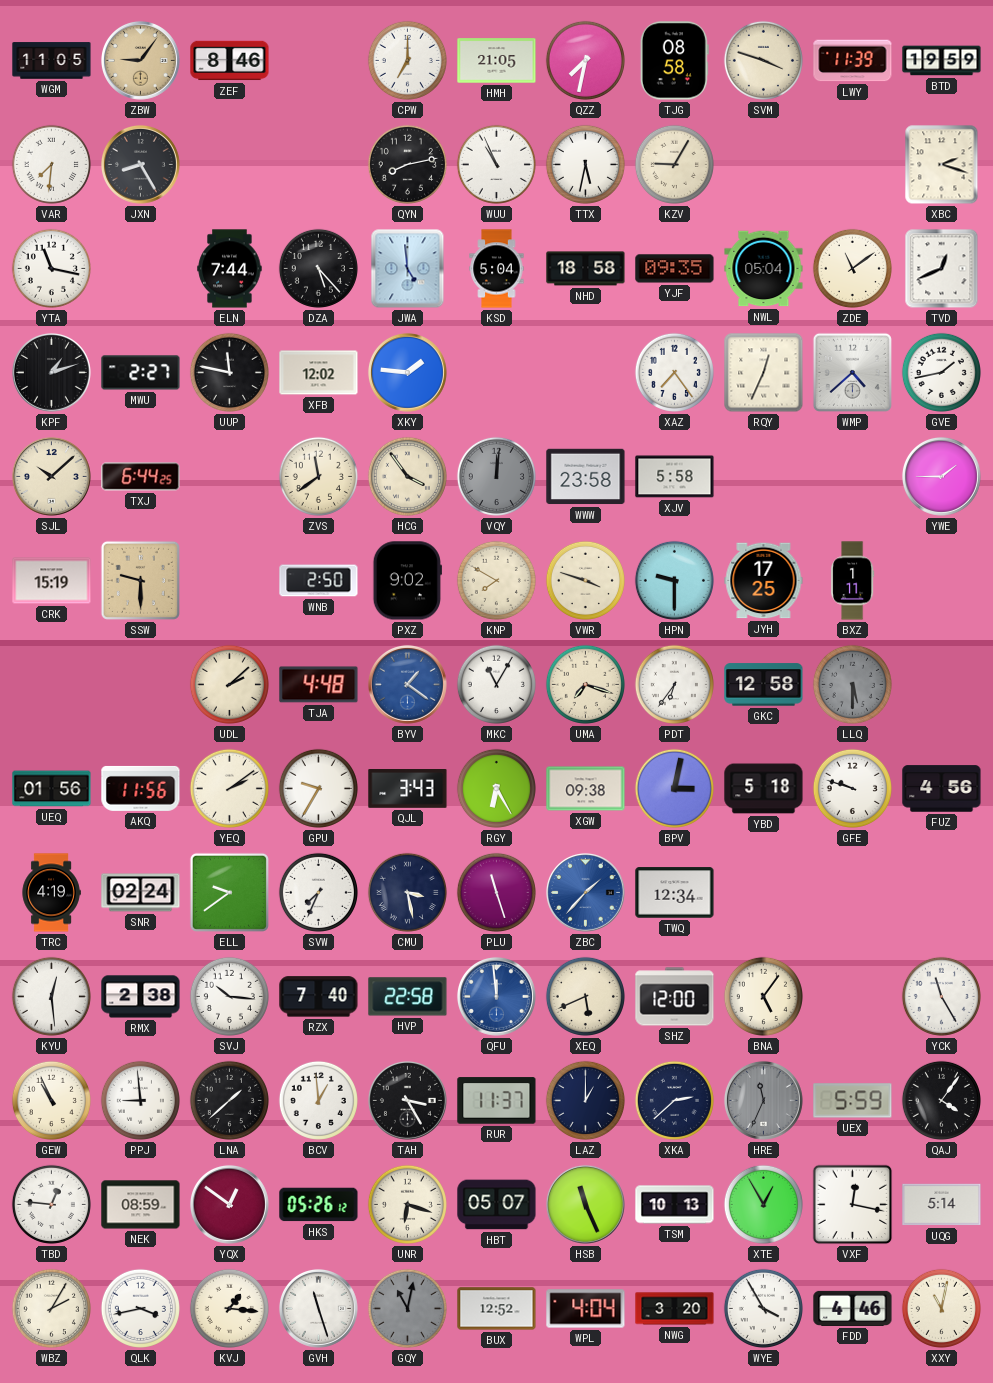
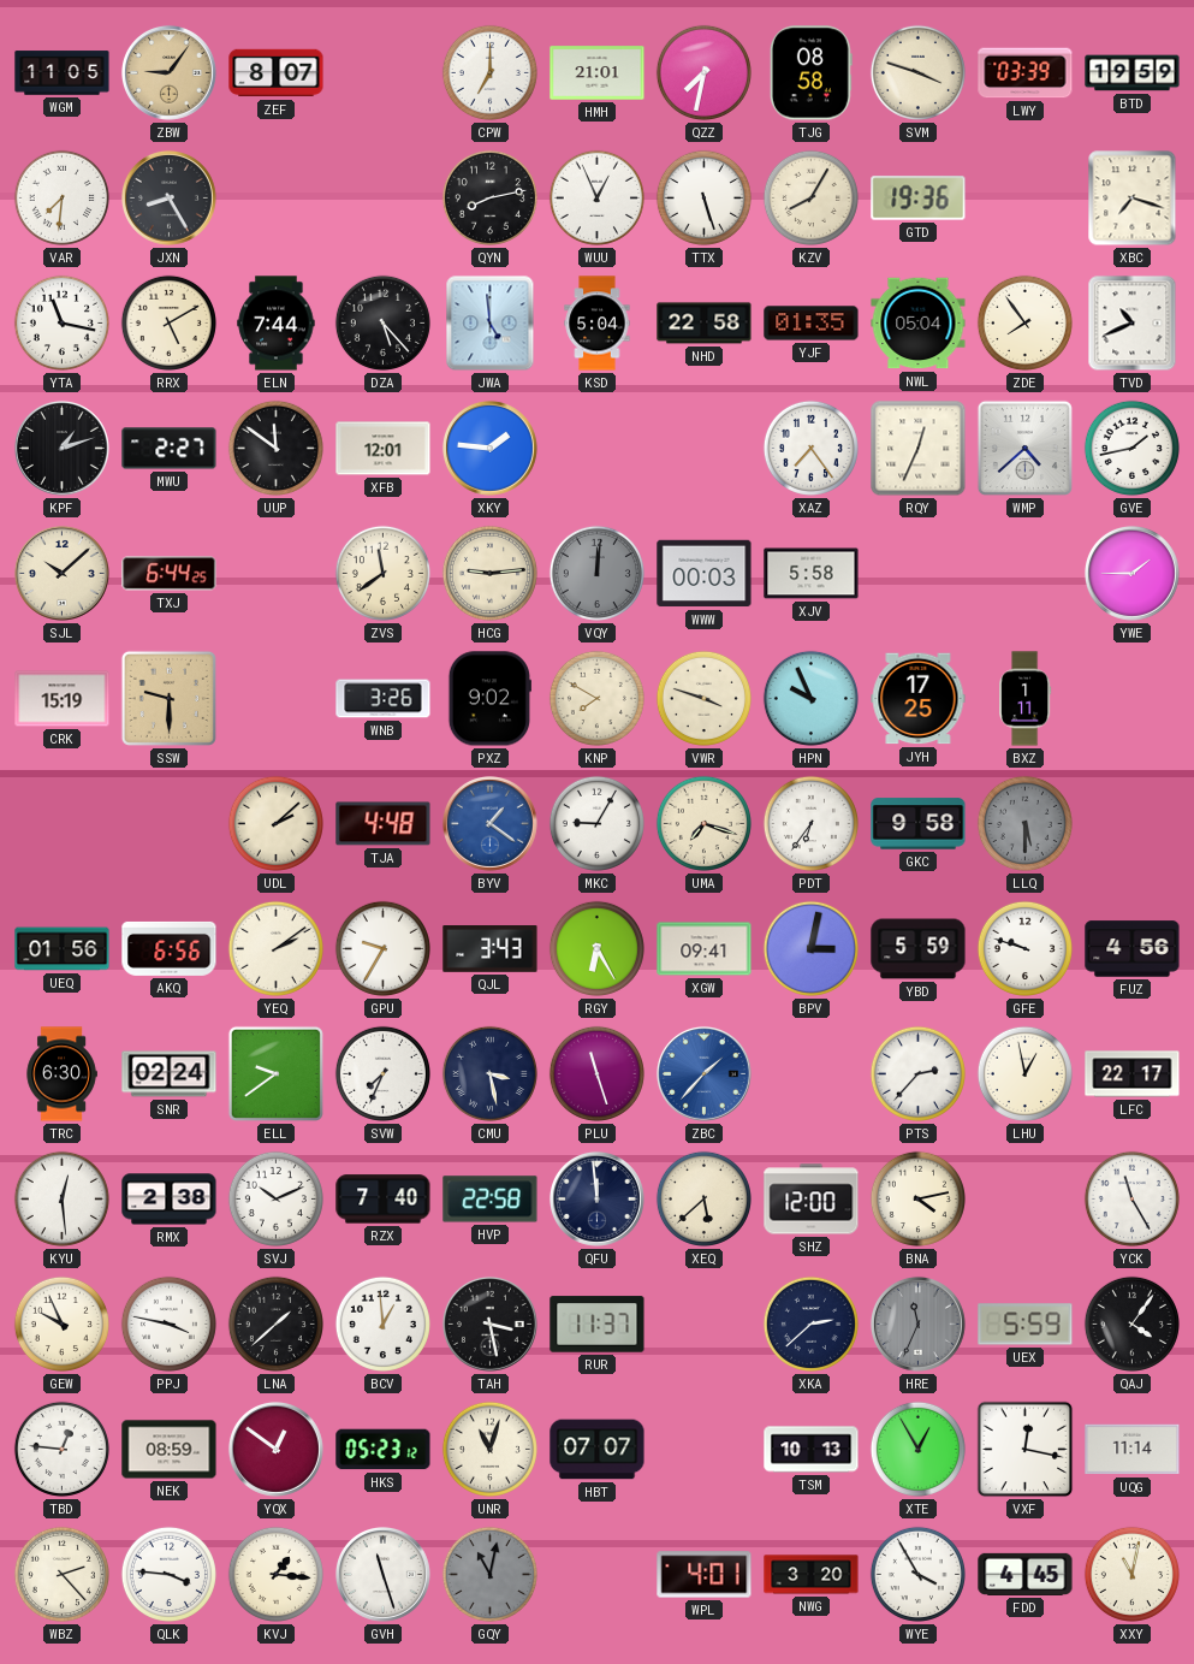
ZEF: 8:46 -> 8:07
HMH: 21:05 -> 21:01
LWY: 11:39 -> 03:39
WUU: 10:56 -> 12:56
TTX: 5:32 -> 5:27
KZV: 9:05 -> 8:05
GTD: none -> 19:36
XBC: 2:18 -> 7:18
RRX: none -> 5:10
NHD: 18:58 -> 22:58
YJF: 09:35 -> 01:35
ZDE: 11:09 -> 7:54
TVD: 12:41 -> 10:41
UUP: 11:47 -> 11:51
XFB: 12:02 -> 12:01
HCG: 3:54 -> 9:14
WWW: 23:58 -> 00:03
WNB: 2:50 -> 3:26
HPN: 9:30 -> 9:56
MKC: 11:05 -> 9:05
GKC: 12:58 -> 9:58
AKQ: 11:56 -> 6:56
XGW: 09:38 -> 09:41
YBD: 5:18 -> 5:59
TRC: 4:19 -> 6:30
TWQ: 12:34 -> none
PTS: none -> 2:37
LHU: none -> 12:58
LFC: none -> 22:17
SVJ: 10:16 -> 10:11
QFU dial: blue -> navy
XEQ: 5:41 -> 5:38
BNA: 5:06 -> 4:13
GEW: 10:56 -> 9:56
PPJ: 8:59 -> 3:47
TAH: 3:25 -> 3:28
LAZ: 1:00 -> none
HKS: 05:26 -> 05:23
UNR: 6:18 -> 11:03
HBT: 05:07 -> 07:07
HSB: 11:26 -> none
UQG: 5:14 -> 11:14
WBZ: 2:05 -> 2:23
QLK: 3:43 -> 3:46
BUX: 12:52 -> none
WPL: 4:04 -> 4:01
FDD: 4:46 -> 4:45
